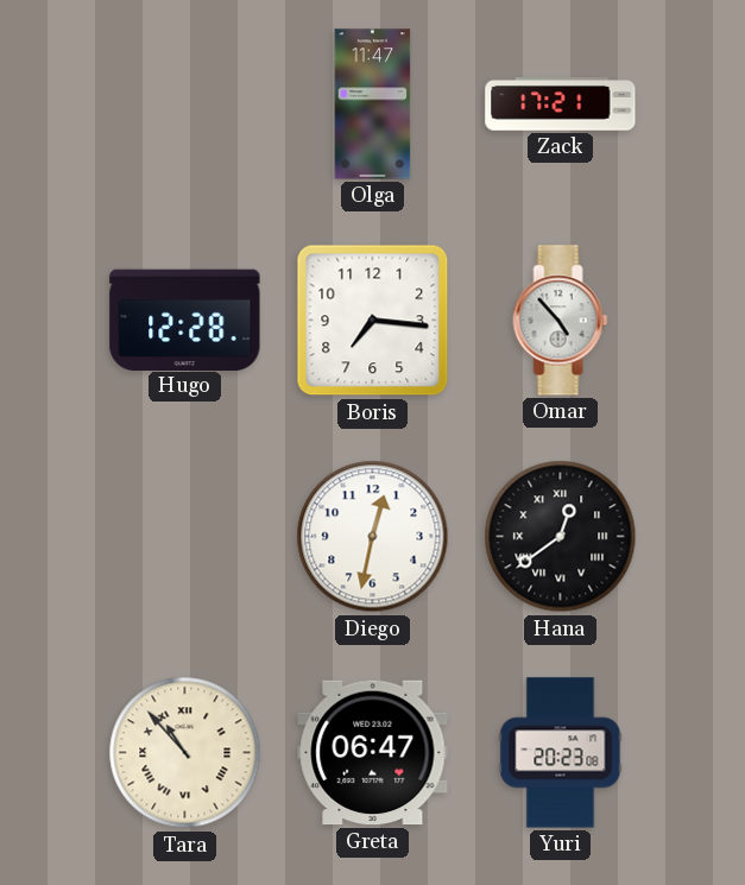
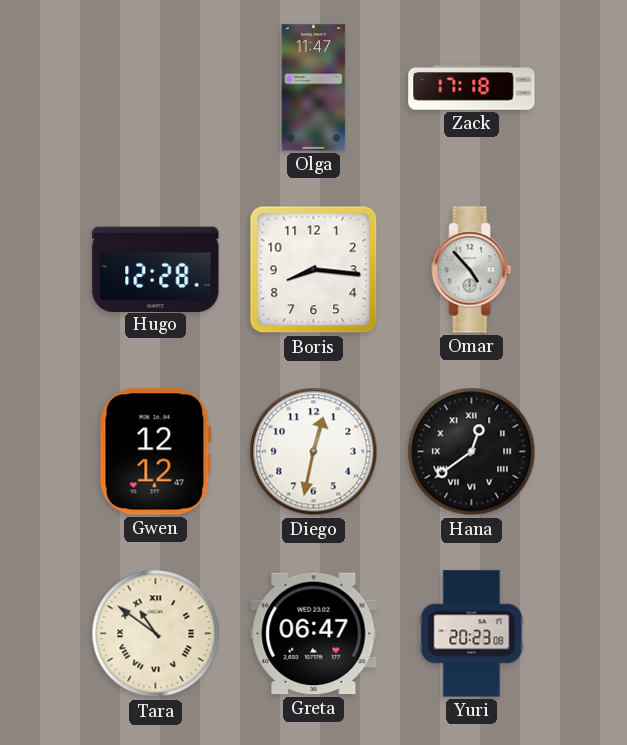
Zack: 17:21 -> 17:18
Boris: 7:16 -> 8:16
Gwen: none -> 12:12
Tara: 10:53 -> 10:51
